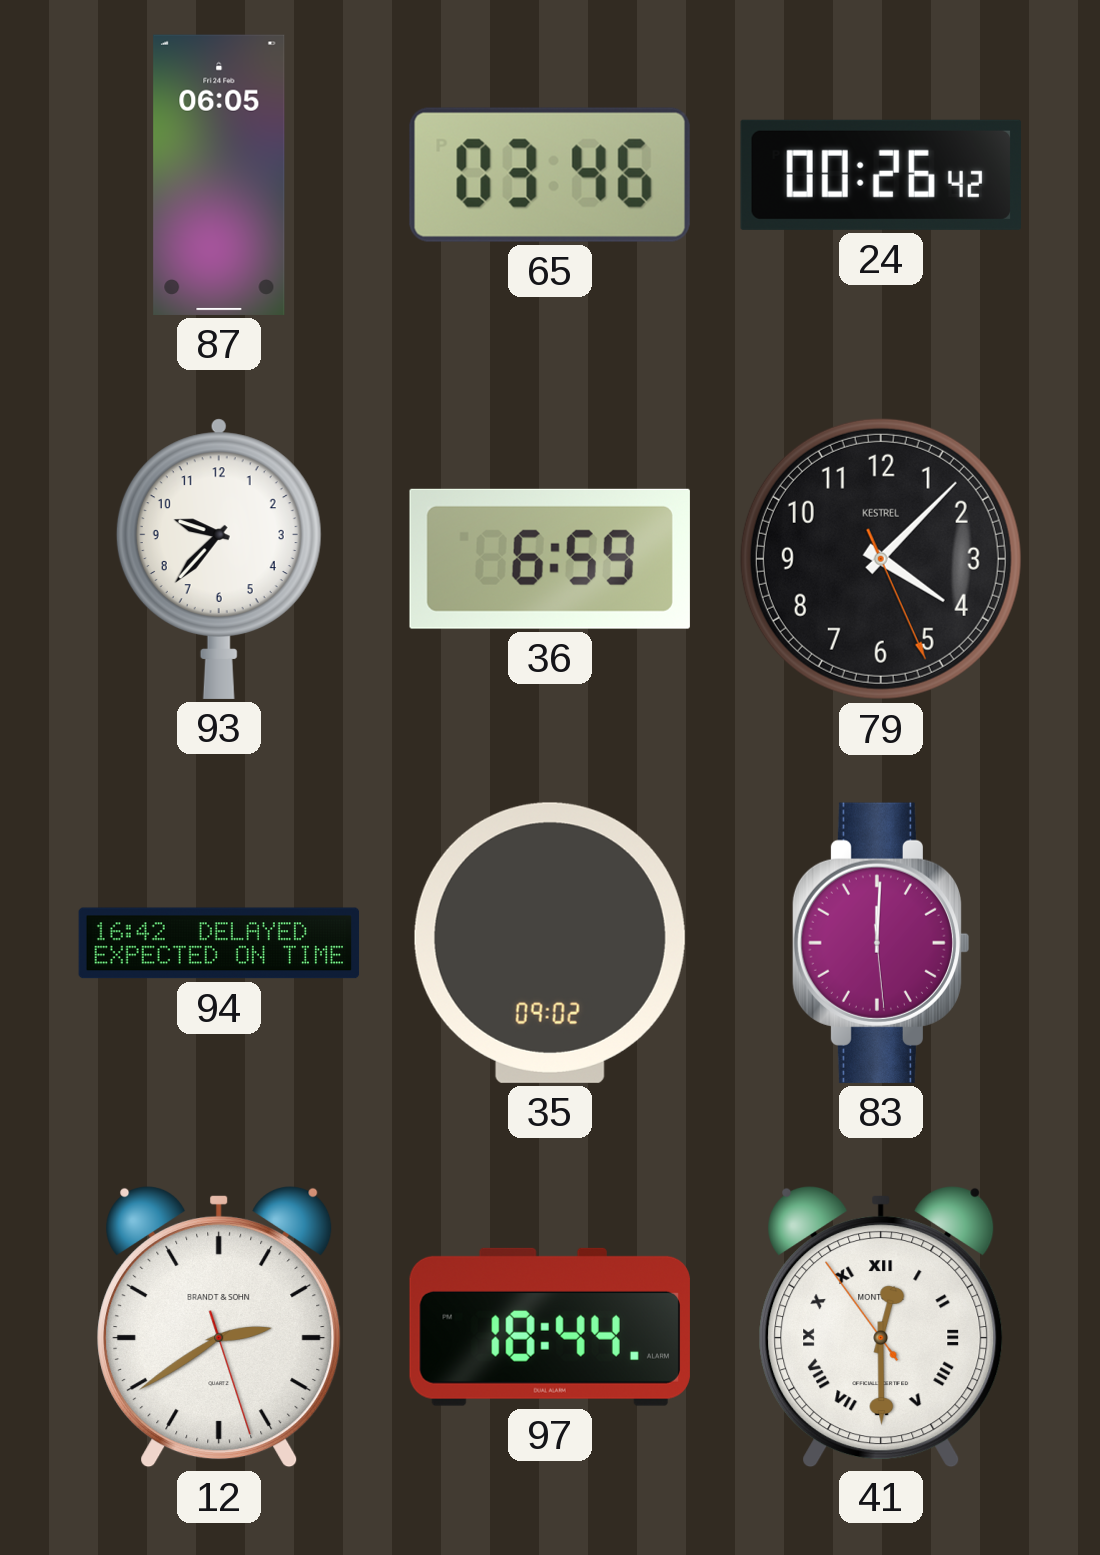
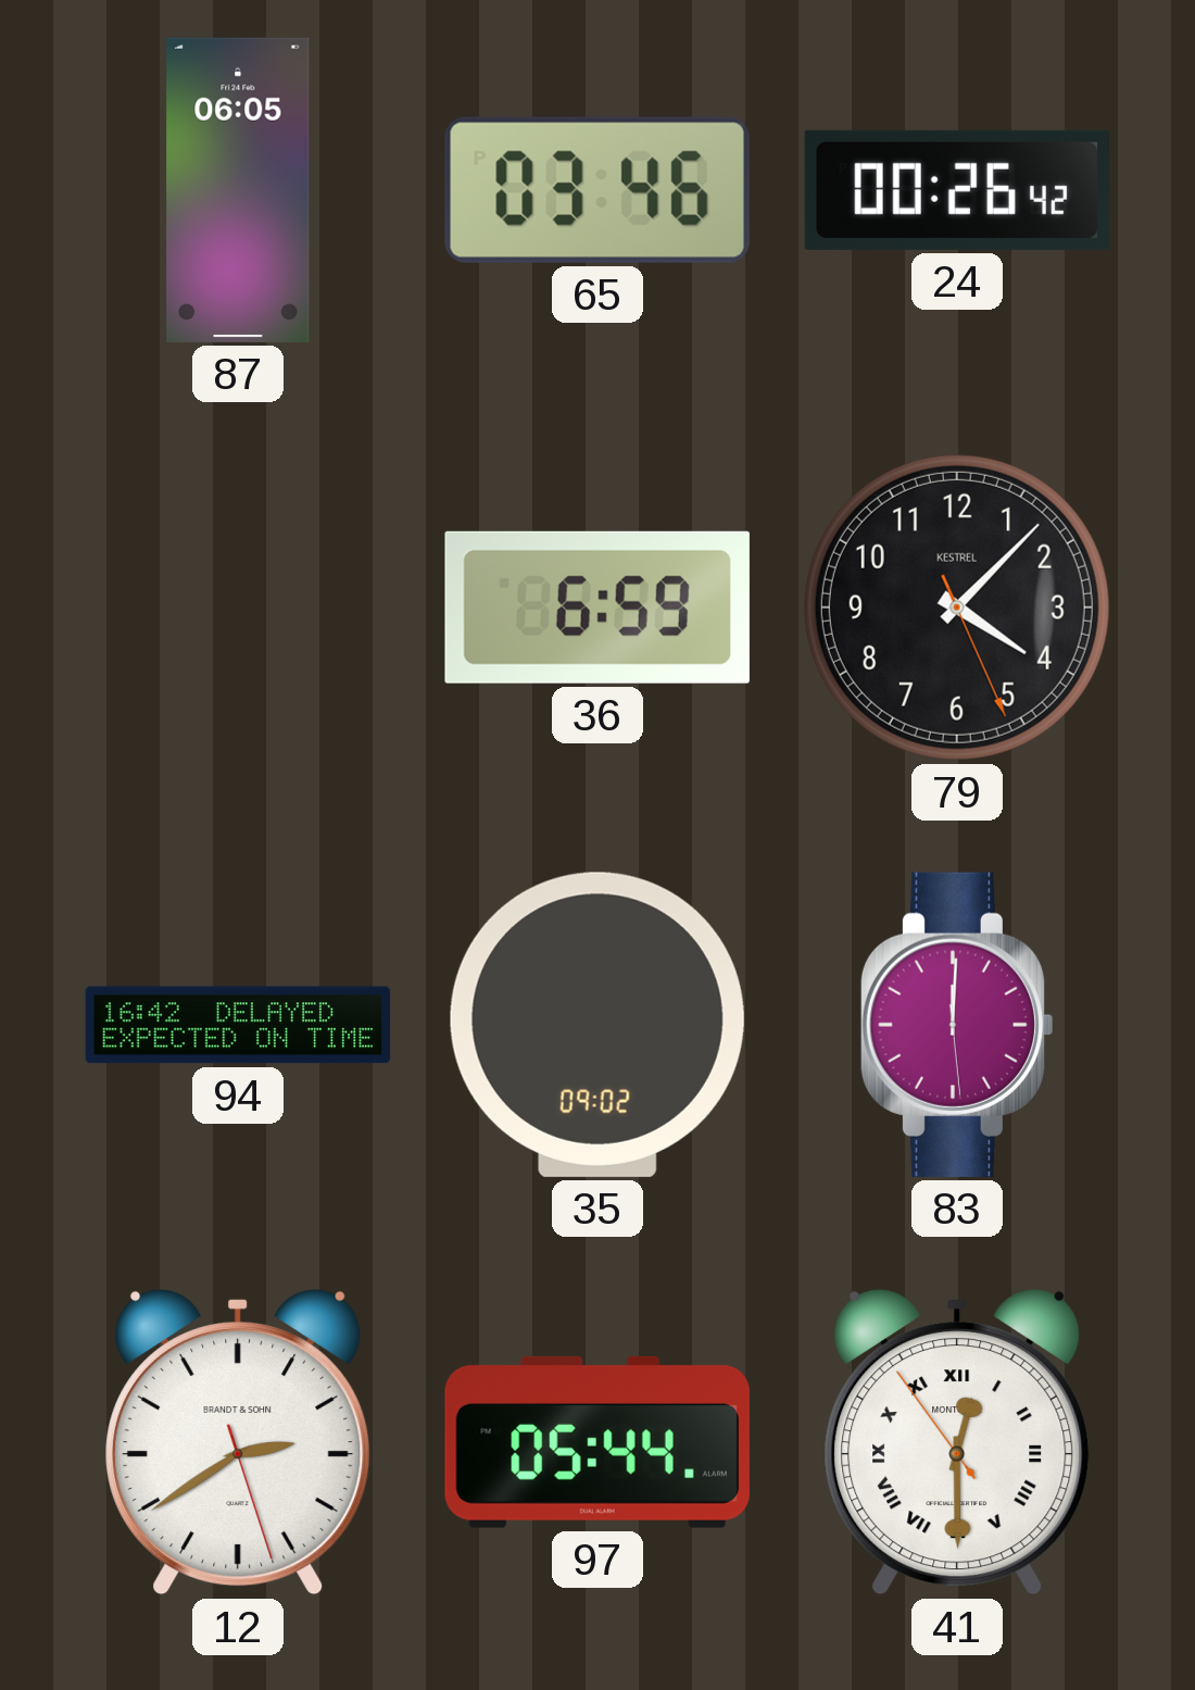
93: 9:37 -> none
97: 18:44 -> 05:44
